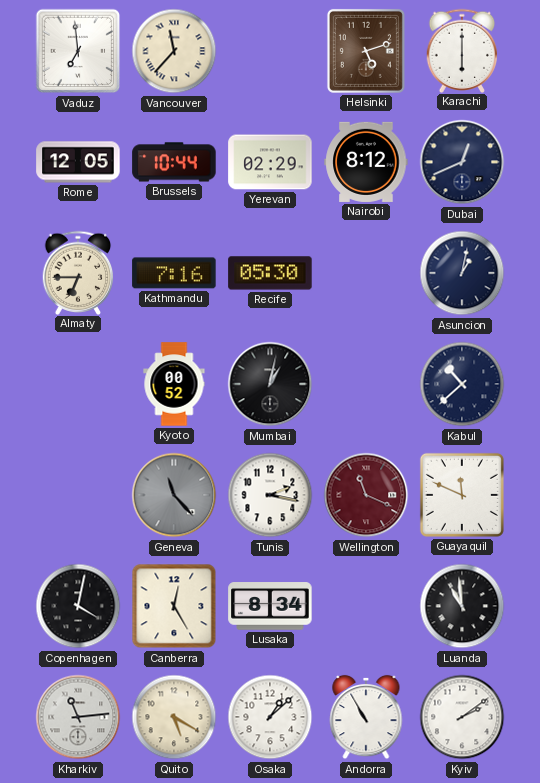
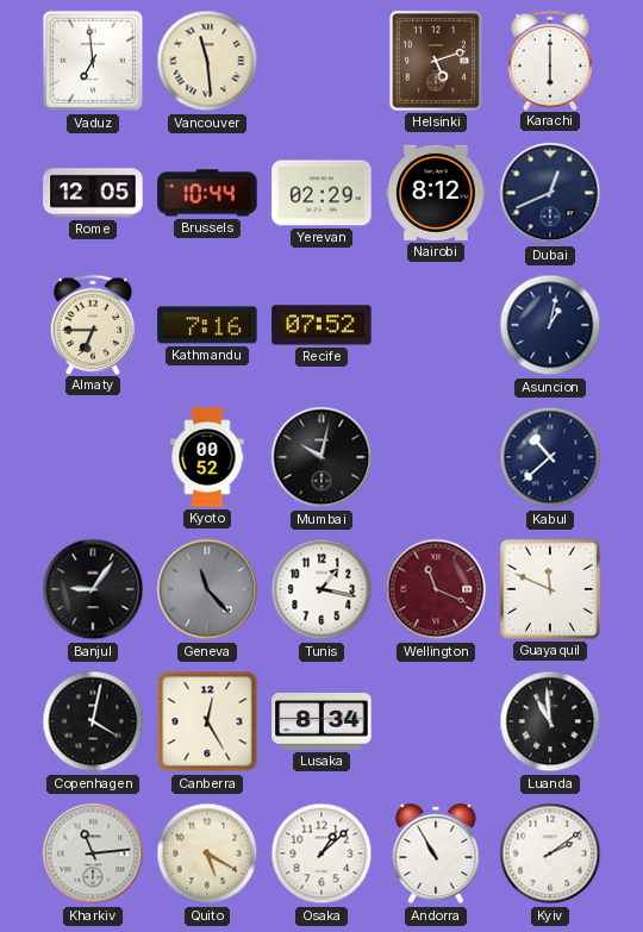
Vancouver: 11:37 -> 11:29
Recife: 05:30 -> 07:52
Mumbai: 1:02 -> 10:02
Banjul: none -> 9:06
Tunis: 2:17 -> 1:17
